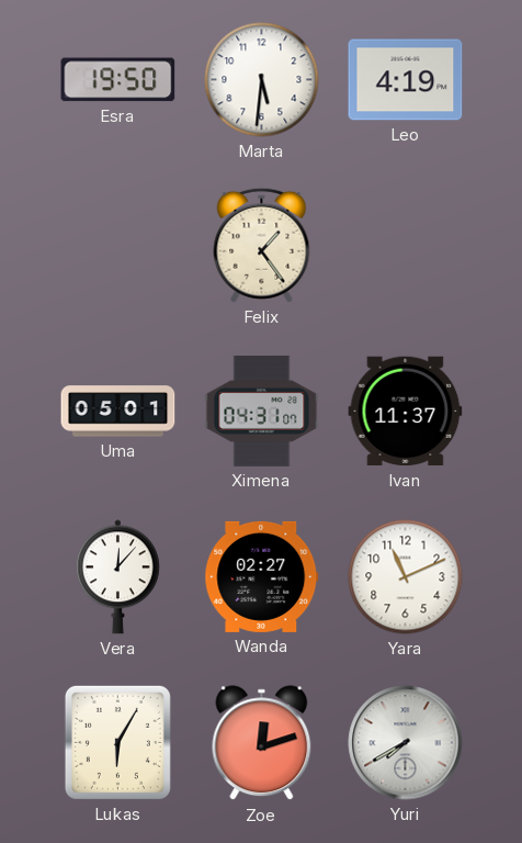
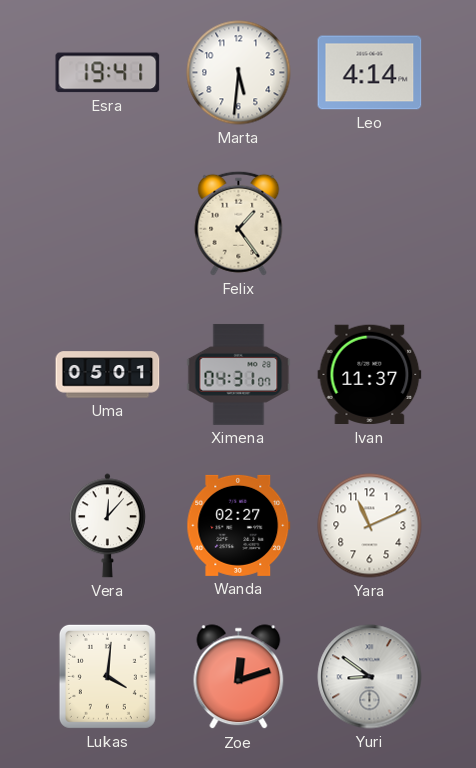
Esra: 19:50 -> 19:41
Leo: 4:19 -> 4:14
Lukas: 6:05 -> 4:01
Yuri: 7:40 -> 8:51
